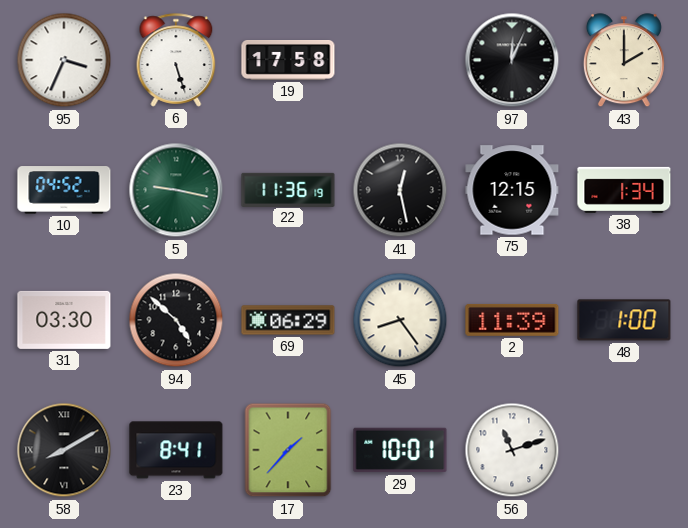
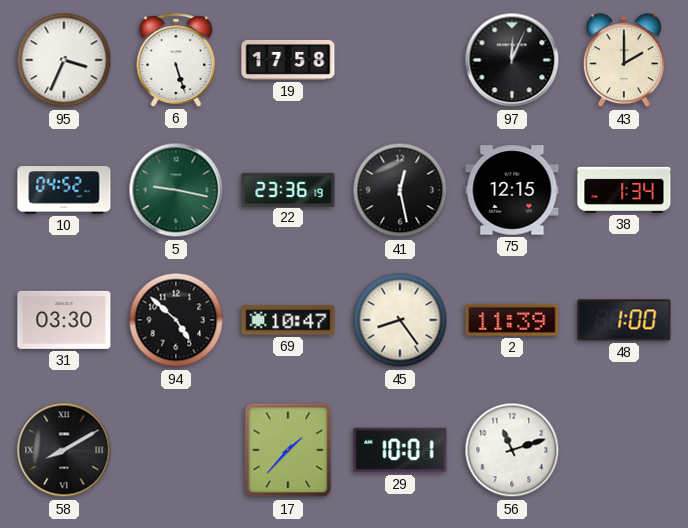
22: 11:36 -> 23:36
69: 06:29 -> 10:47
23: 8:41 -> none
